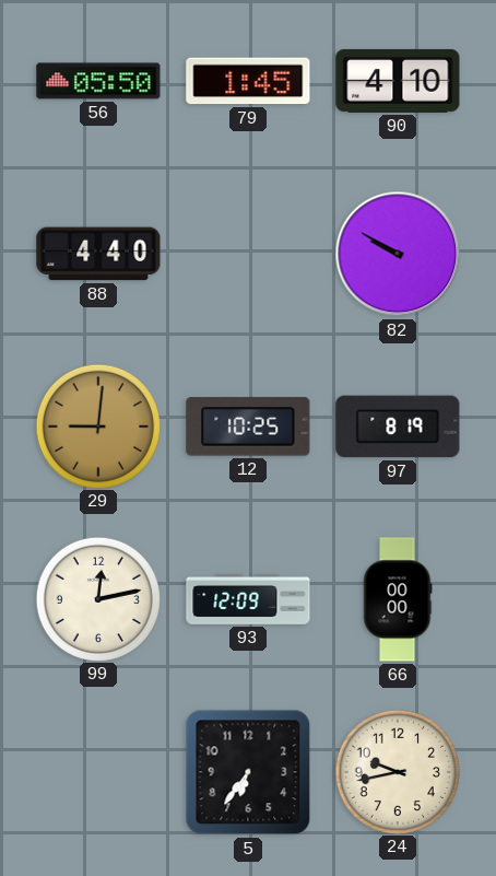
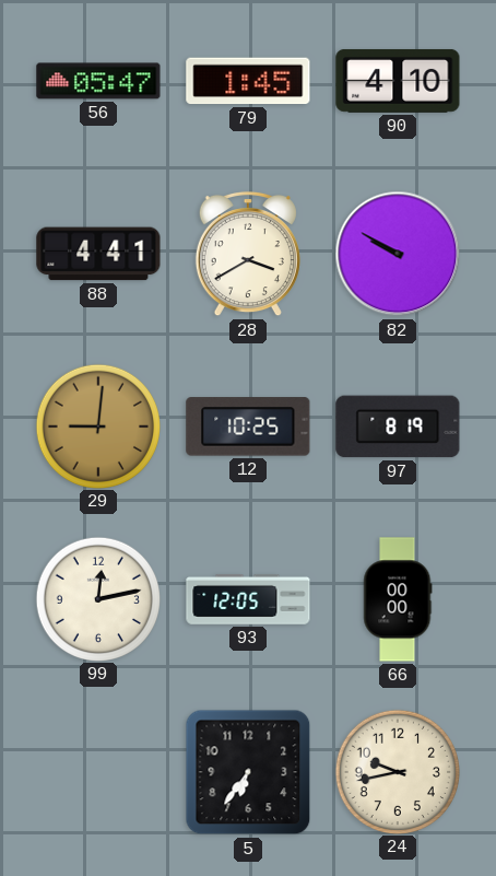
56: 05:50 -> 05:47
88: 4:40 -> 4:41
28: none -> 3:40
93: 12:09 -> 12:05
